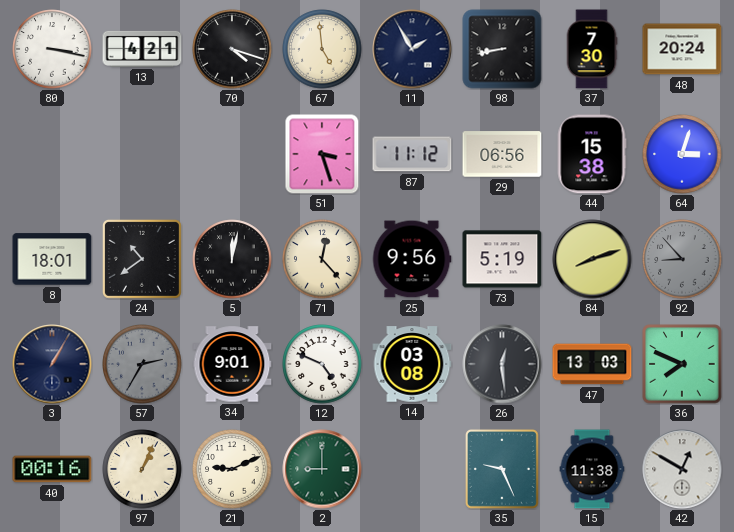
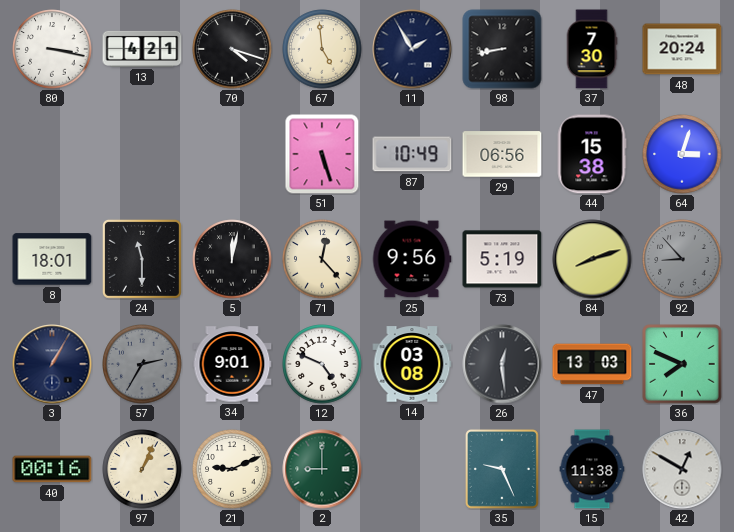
51: 3:27 -> 5:27
87: 11:12 -> 10:49
24: 10:39 -> 11:30
